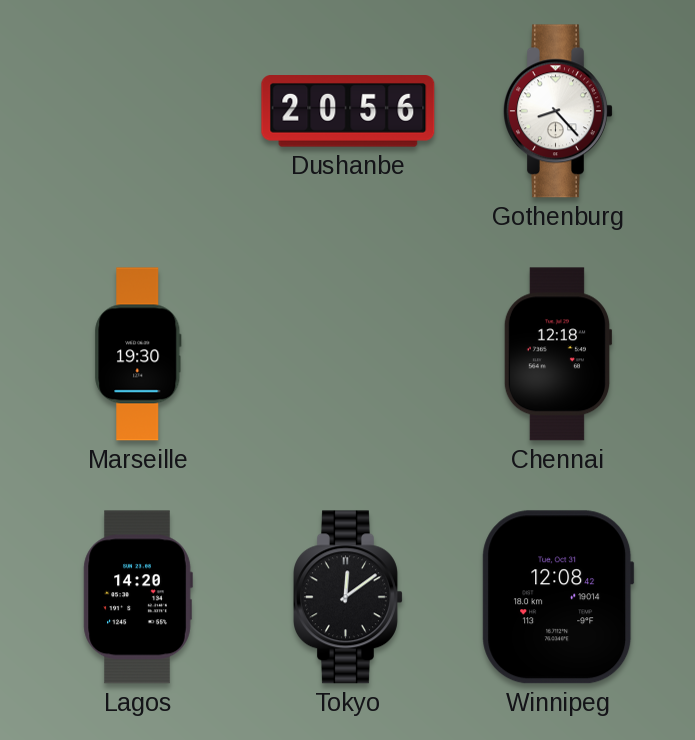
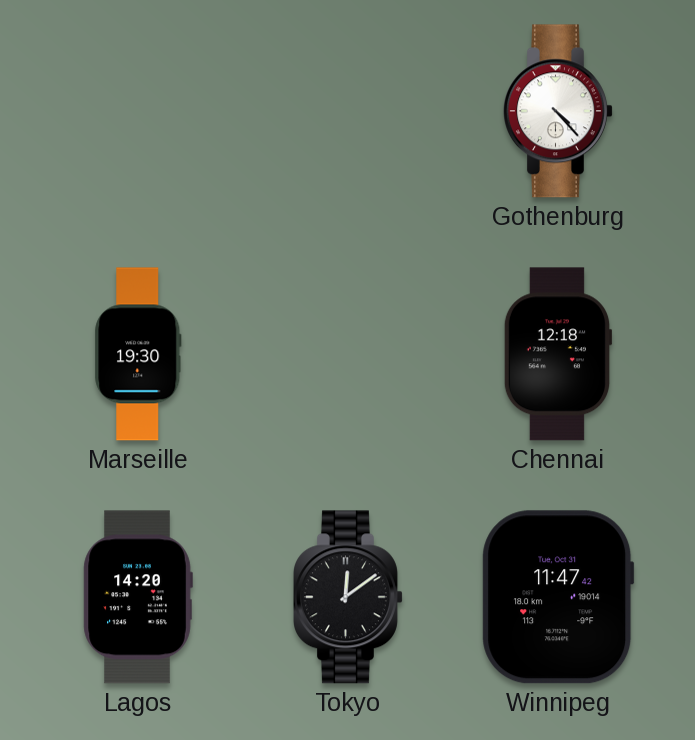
Dushanbe: 20:56 -> none
Gothenburg: 8:23 -> 4:23
Winnipeg: 12:08 -> 11:47
